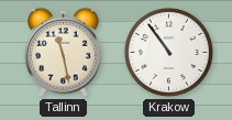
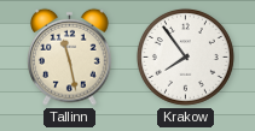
Krakow: 10:54 -> 7:54
